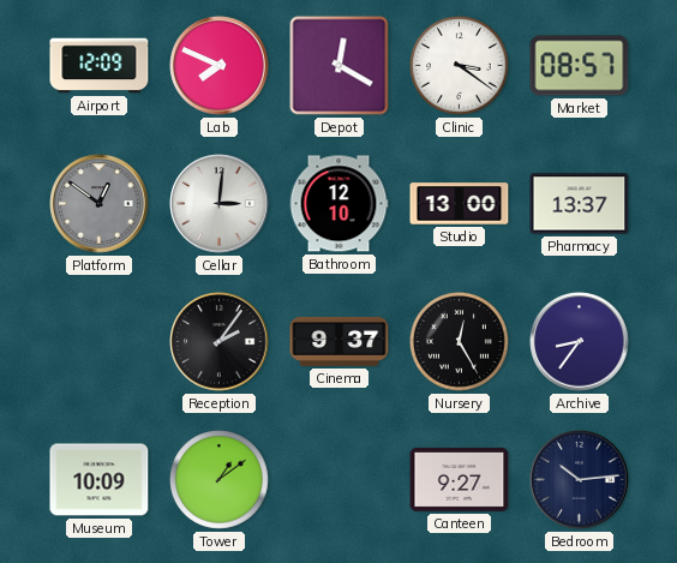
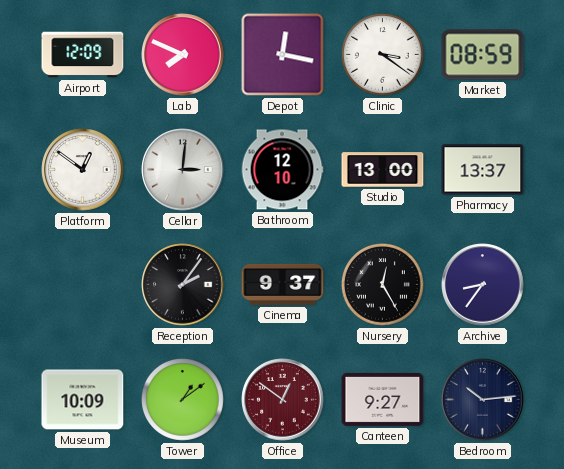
Depot: 12:20 -> 12:17
Market: 08:57 -> 08:59
Platform dial: grey -> white
Office: none -> 12:51
